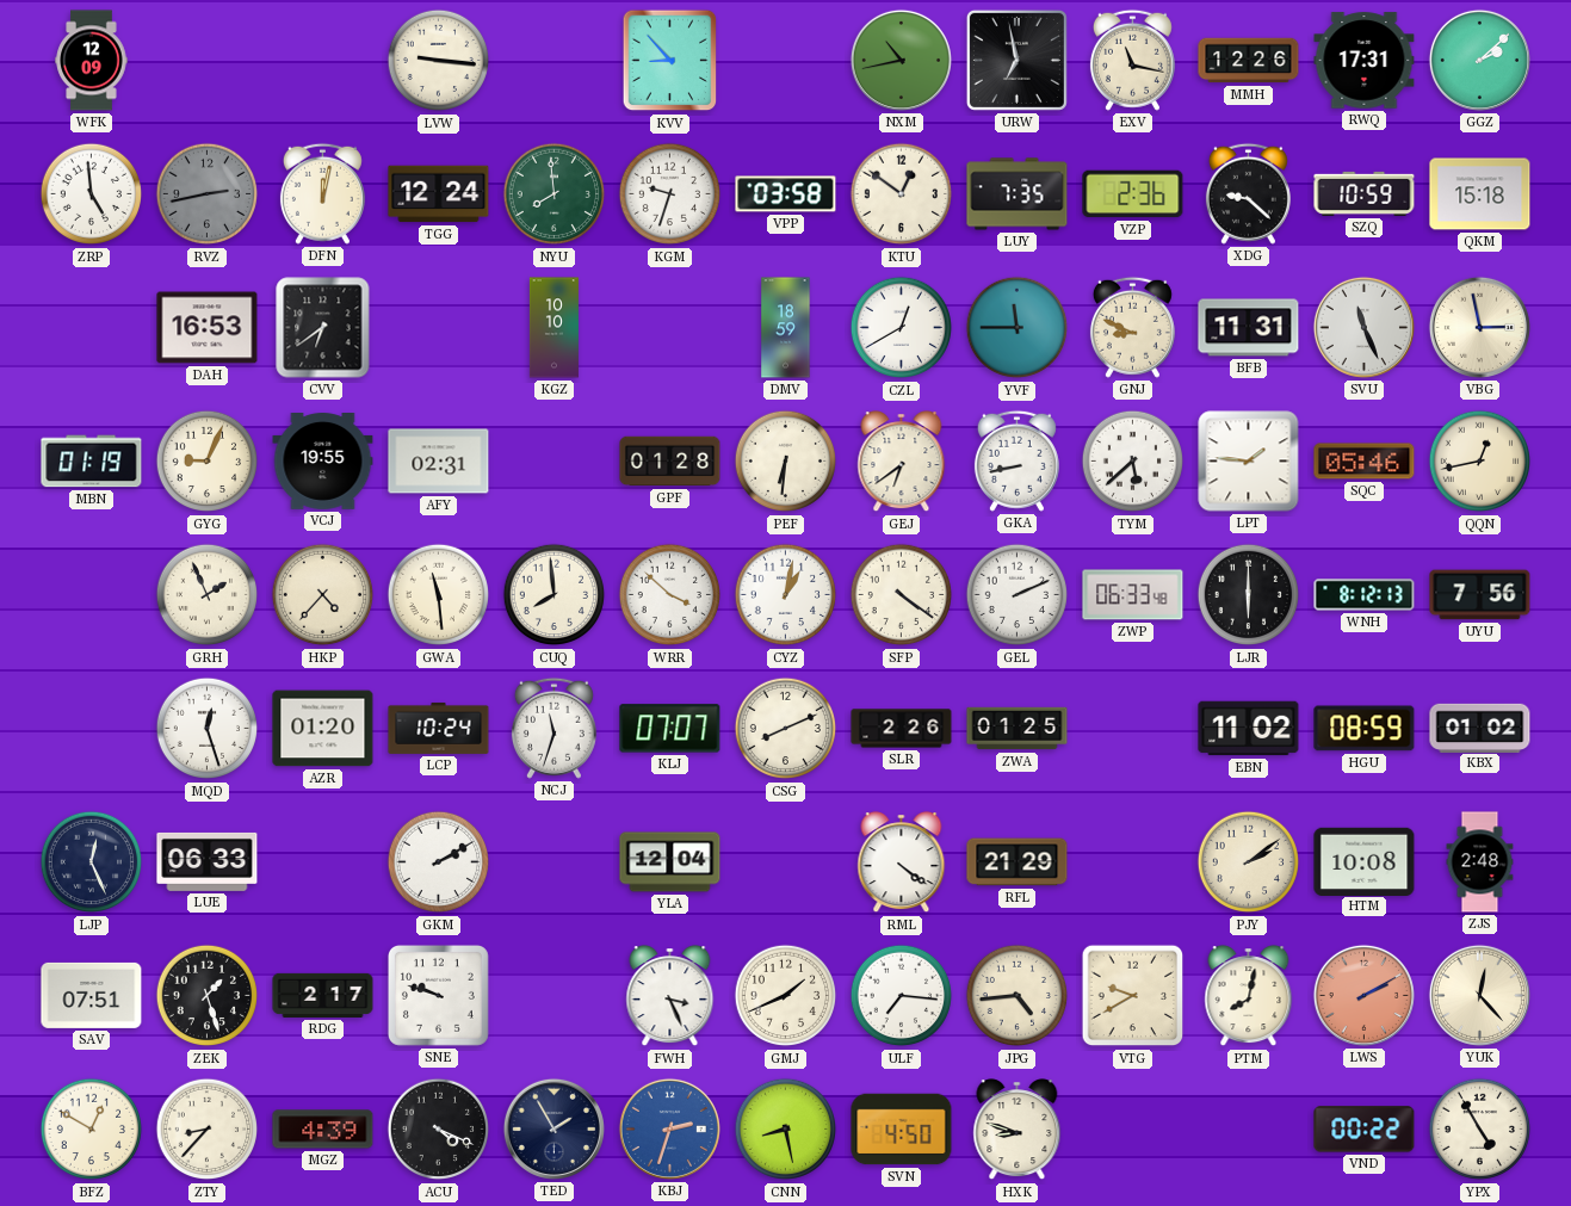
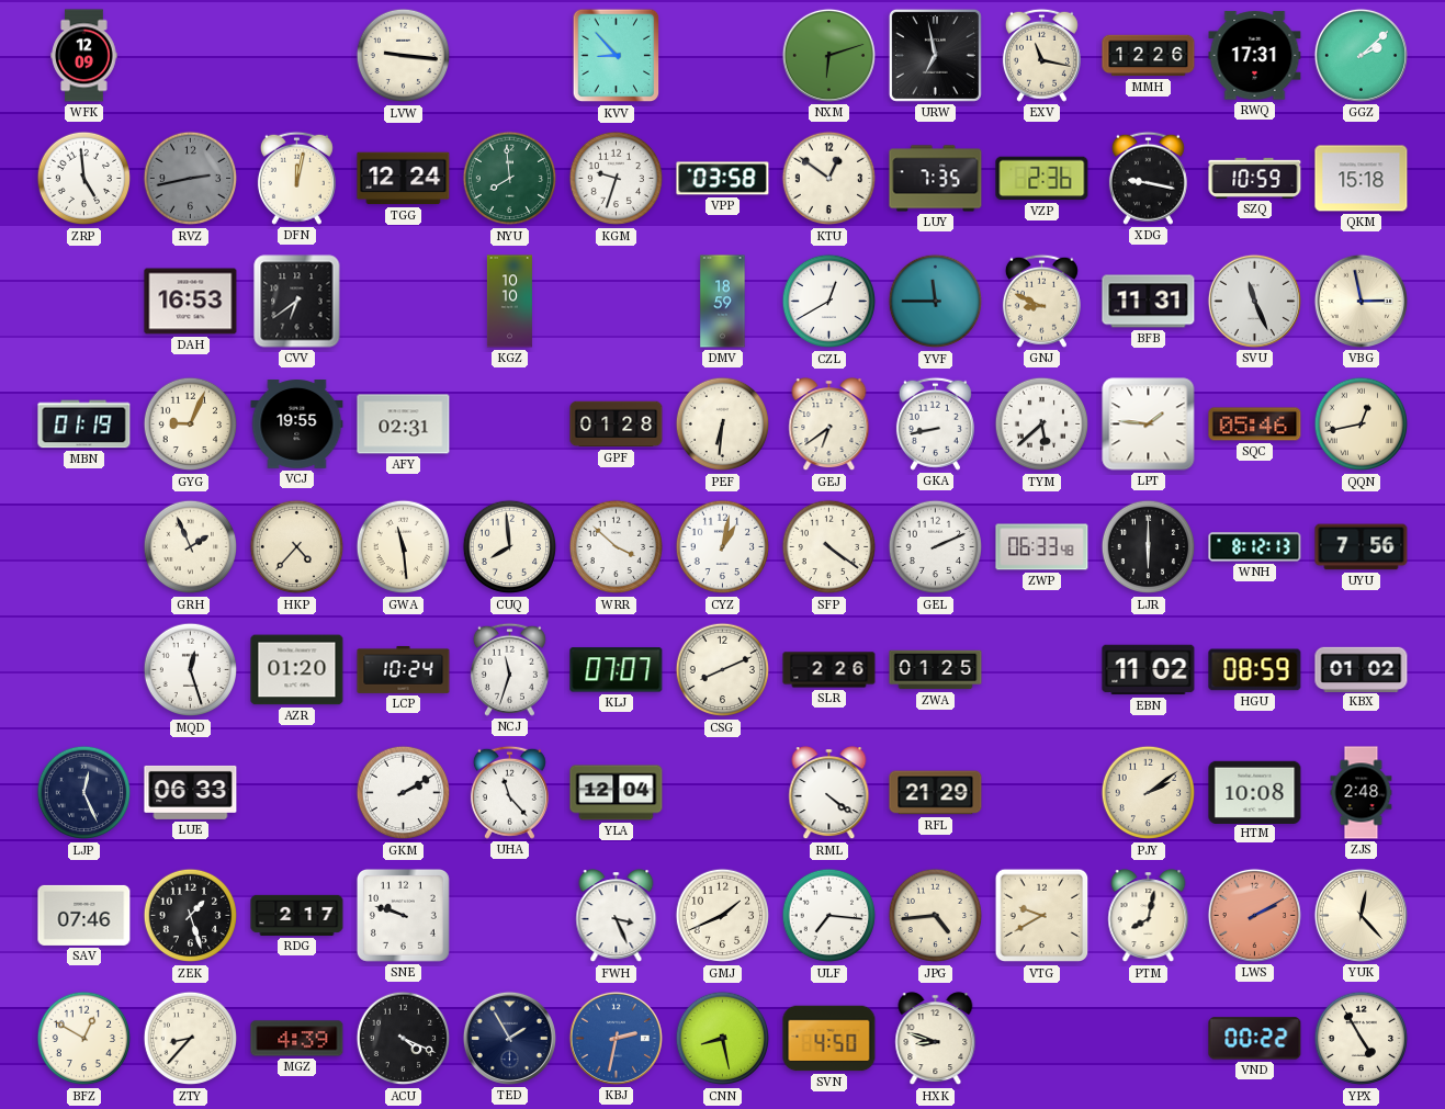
NXM: 10:43 -> 6:12
XDG: 9:22 -> 9:17
UHA: none -> 11:23
SAV: 07:51 -> 07:46
KBJ: 2:33 -> 2:32
